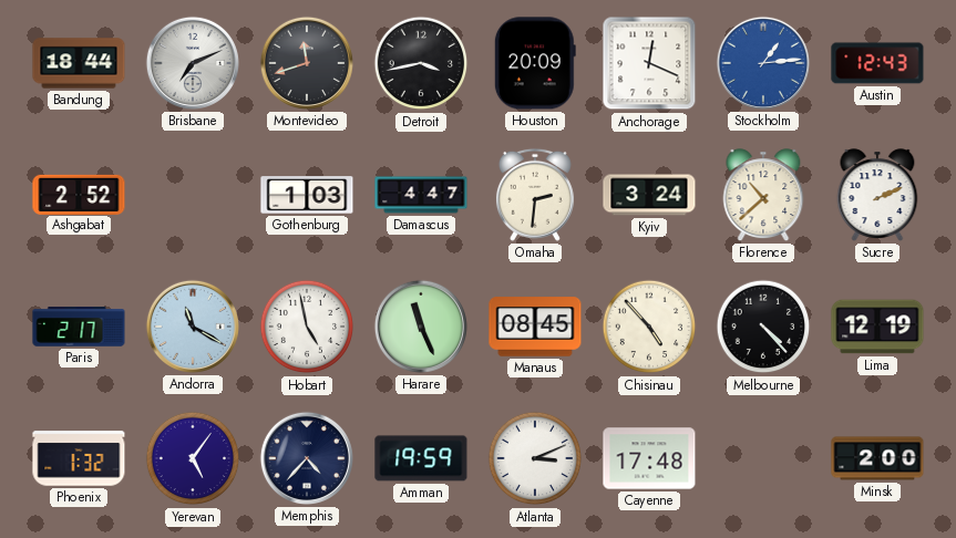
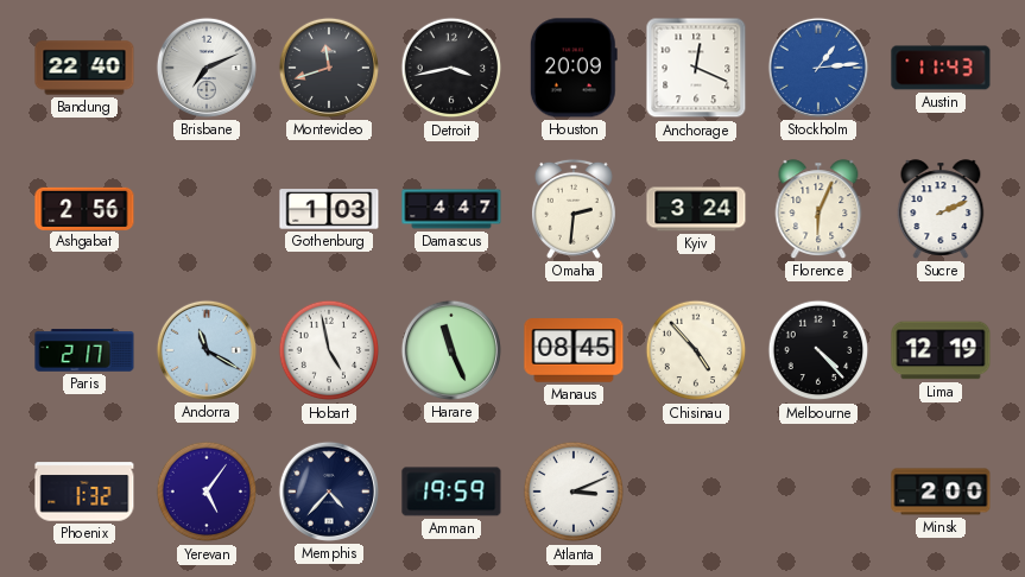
Bandung: 18:44 -> 22:40
Austin: 12:43 -> 11:43
Ashgabat: 2:52 -> 2:56
Florence: 10:38 -> 6:04
Cayenne: 17:48 -> none
